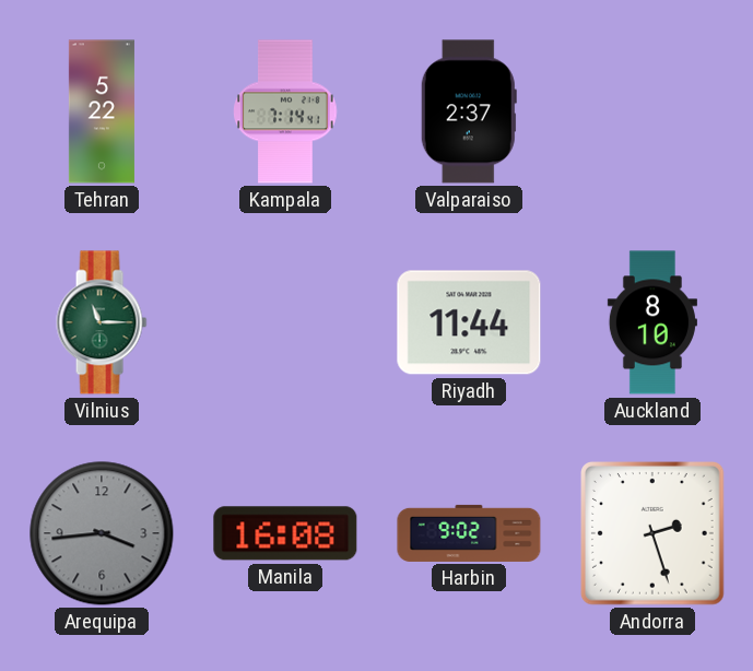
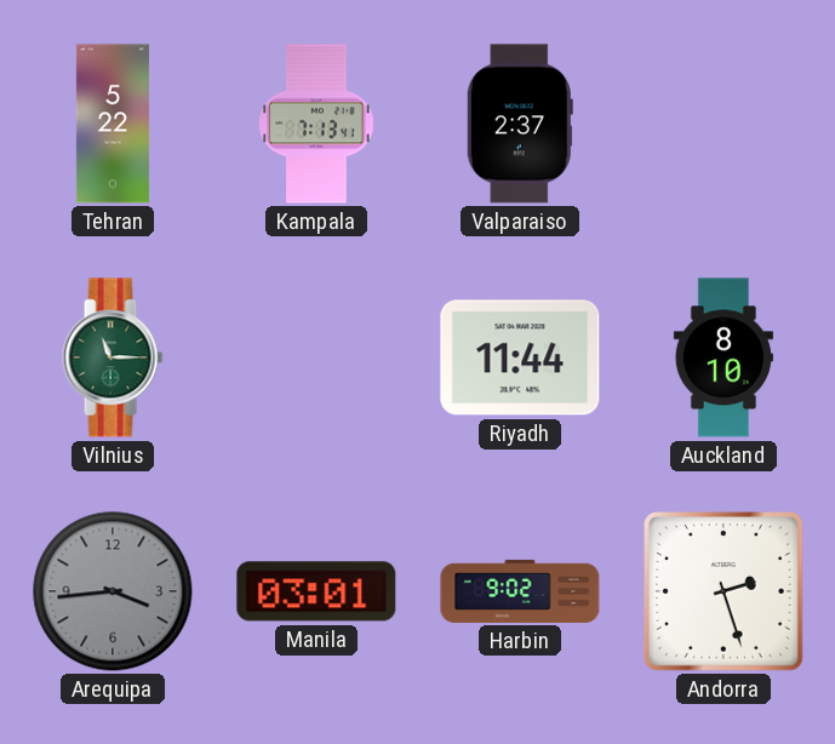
Kampala: 7:14 -> 7:13
Manila: 16:08 -> 03:01
